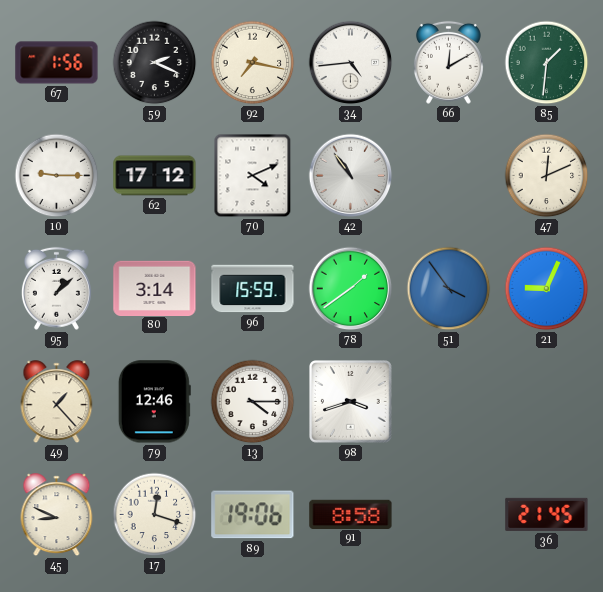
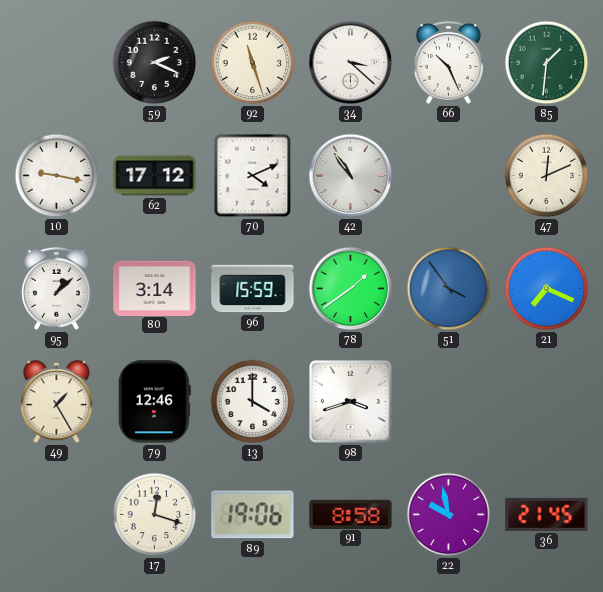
67: 1:56 -> none
92: 7:17 -> 11:27
34: 4:44 -> 3:22
66: 12:10 -> 10:26
10: 9:15 -> 9:17
21: 9:04 -> 7:19
49: 1:23 -> 1:25
13: 4:15 -> 4:00
45: 8:49 -> none
22: none -> 9:58
